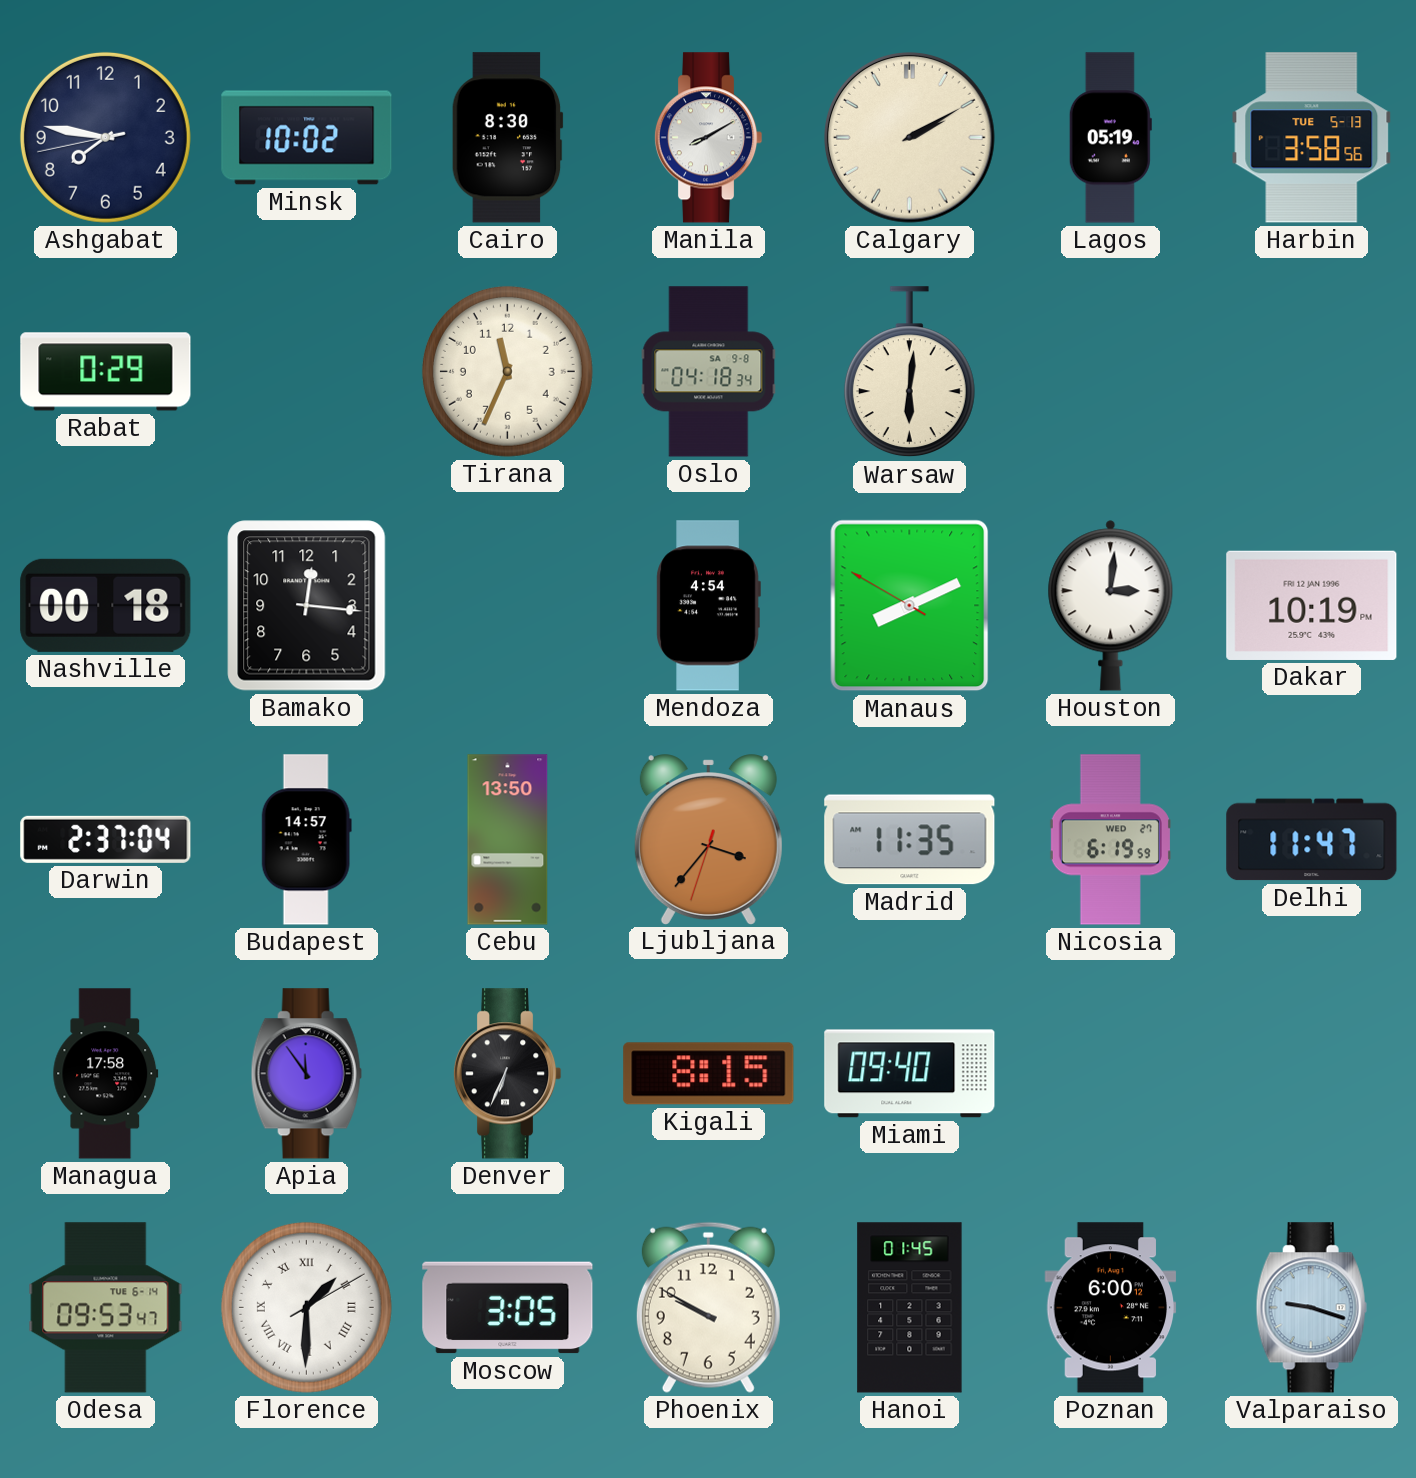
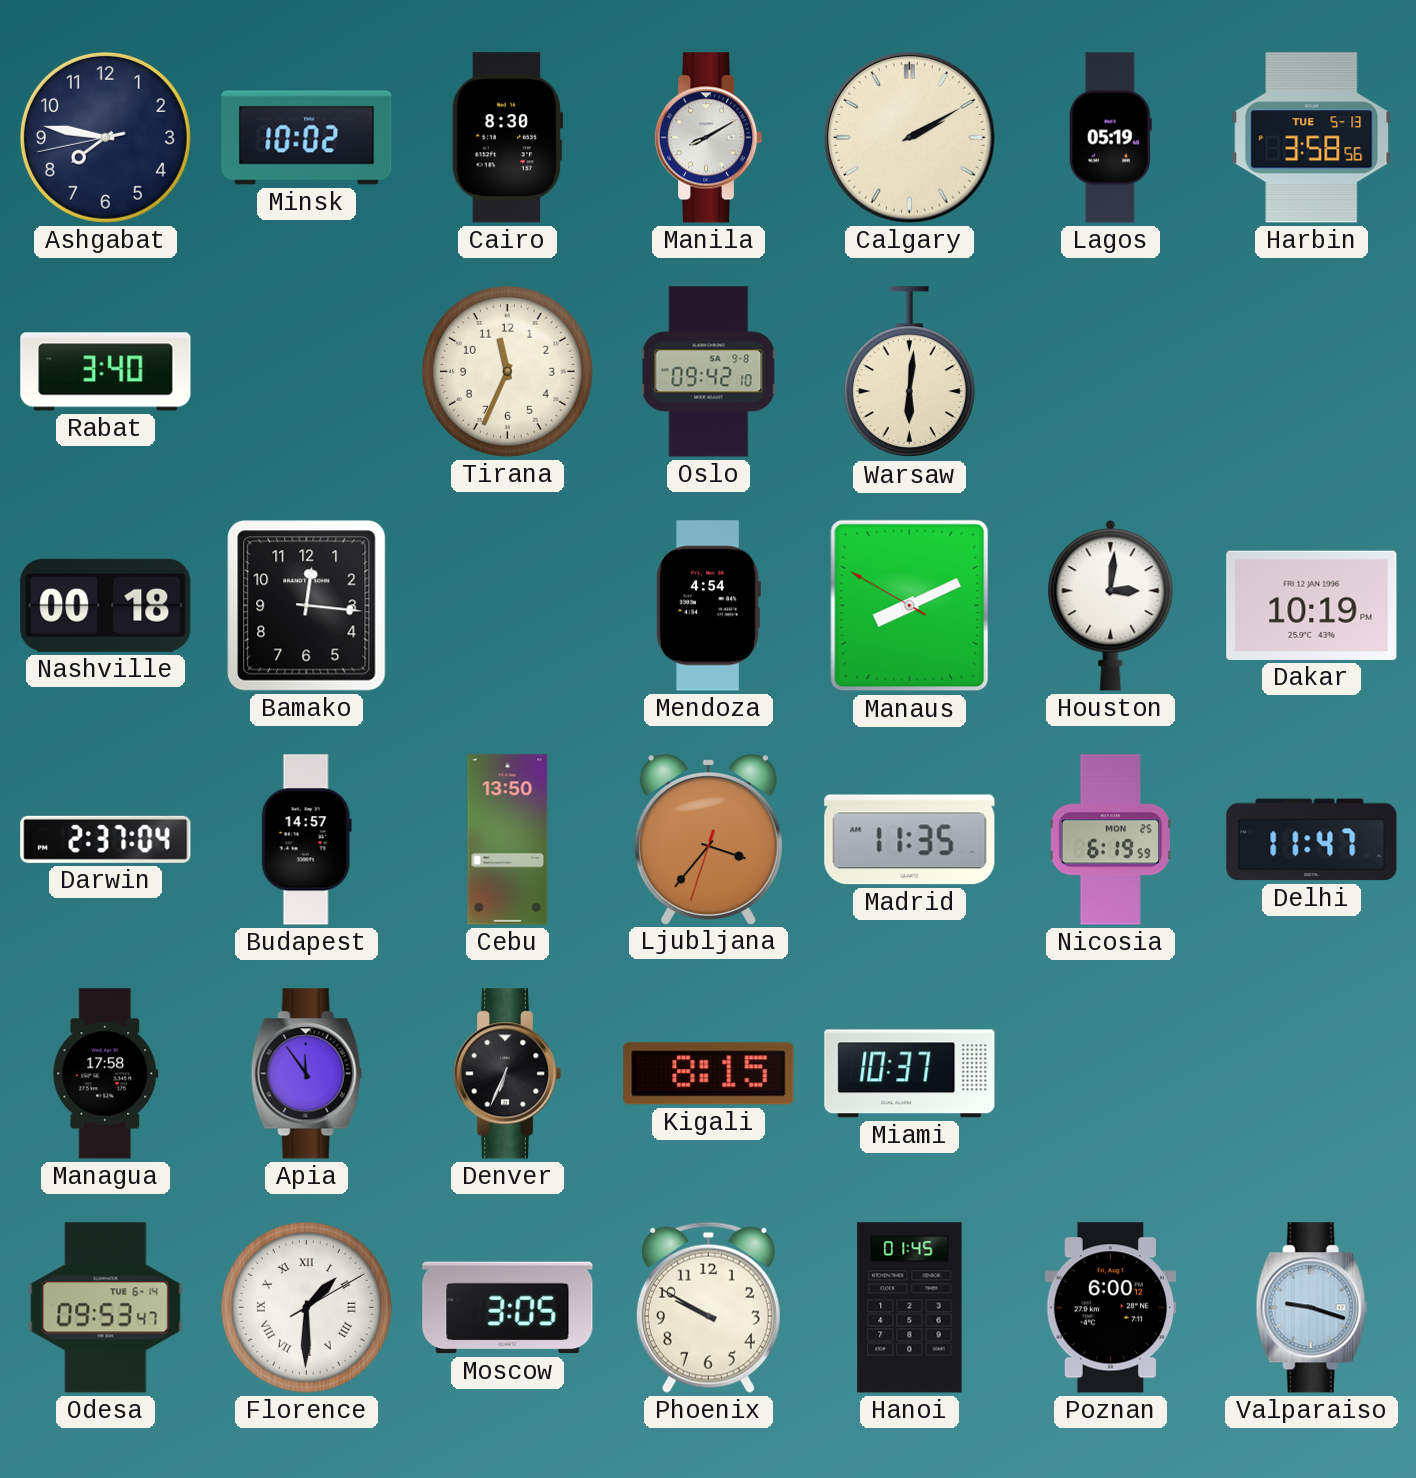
Rabat: 0:29 -> 3:40
Oslo: 04:18 -> 09:42
Nicosia date: WED 27 -> MON 25
Miami: 09:40 -> 10:37
